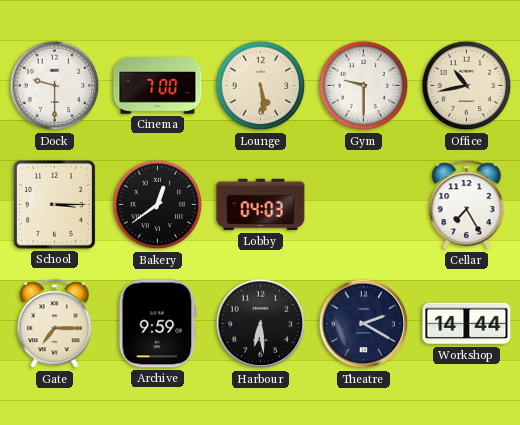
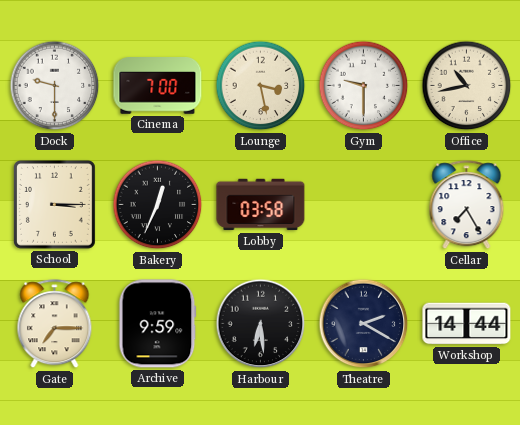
Lounge: 5:29 -> 3:28
Bakery: 12:39 -> 12:34
Lobby: 04:03 -> 03:58
